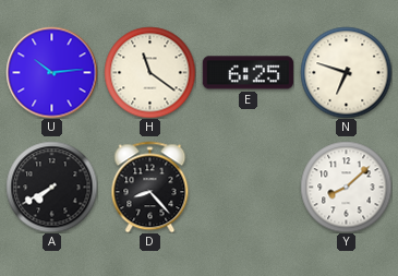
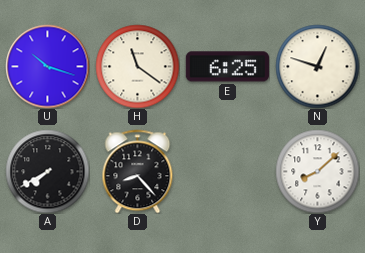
U: 10:14 -> 10:18
N: 6:48 -> 12:48
